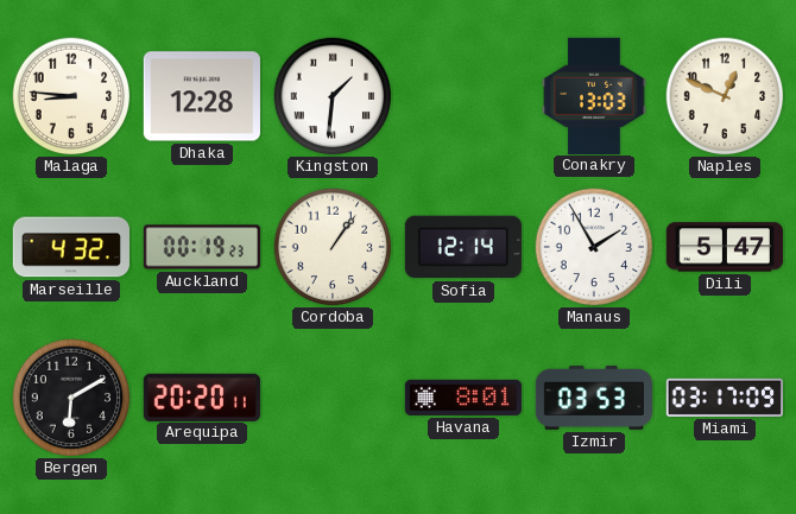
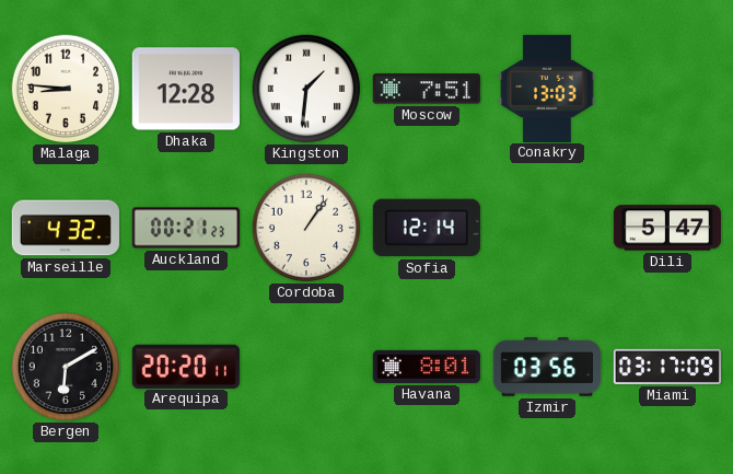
Moscow: none -> 7:51
Naples: 12:49 -> none
Auckland: 00:19 -> 00:21
Manaus: 1:55 -> none
Izmir: 03:53 -> 03:56
